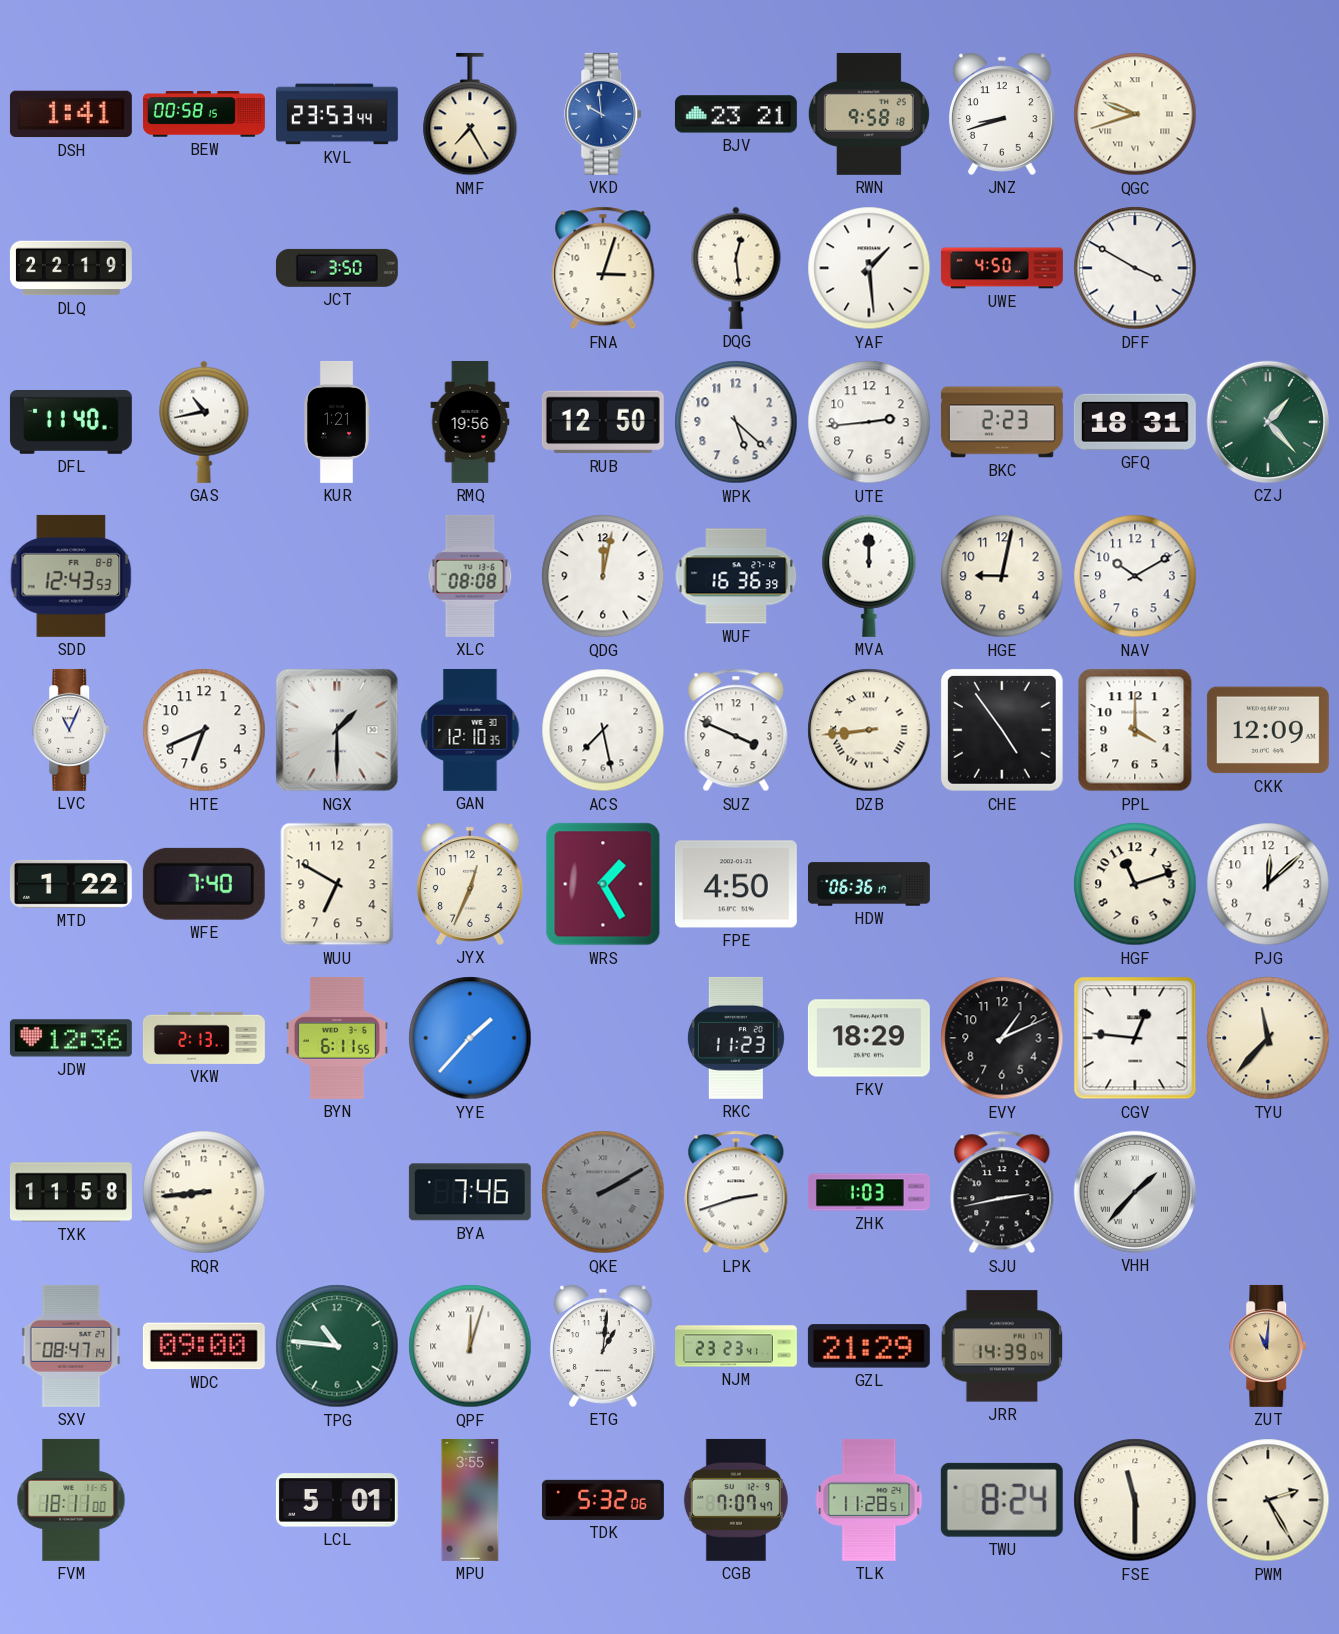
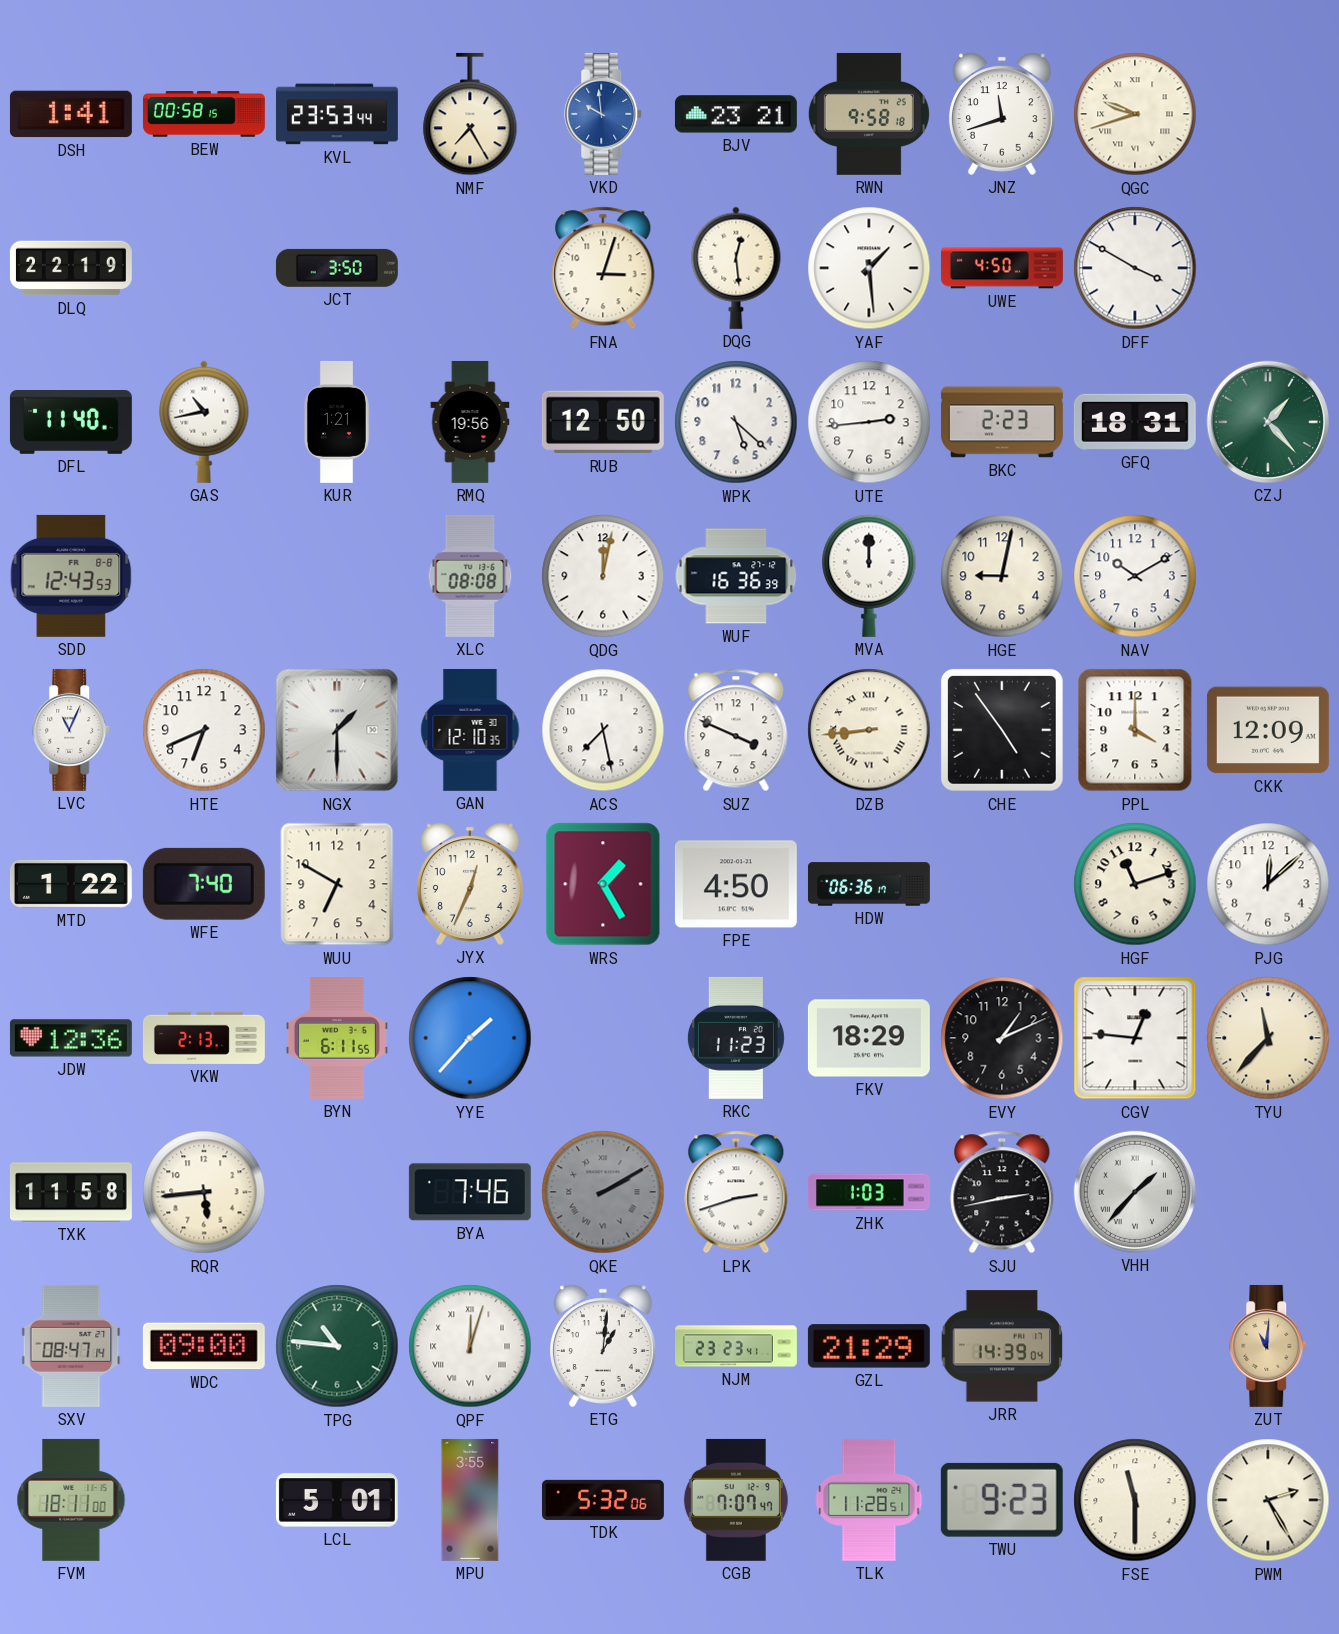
JNZ: 8:42 -> 11:42
RQR: 8:44 -> 5:44
TWU: 8:24 -> 9:23
